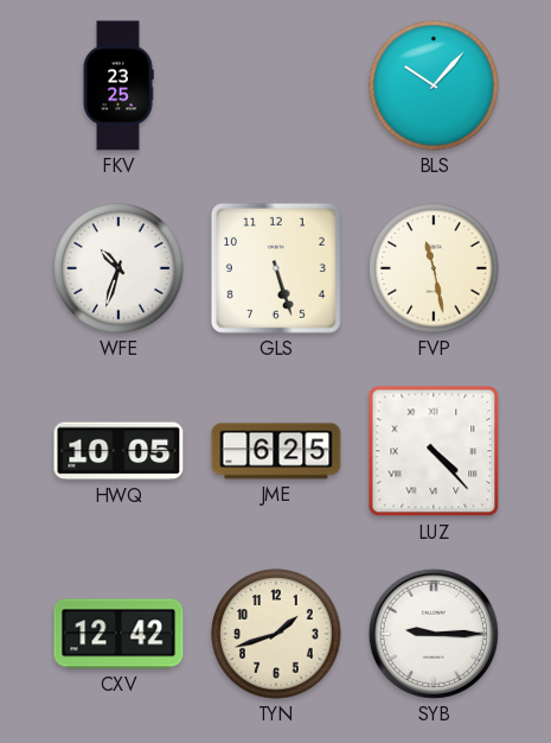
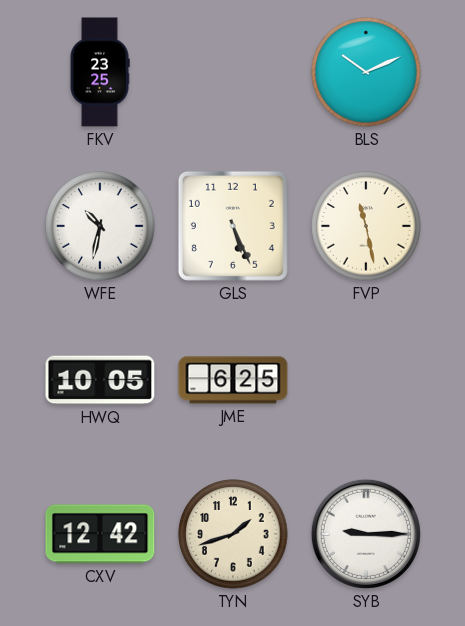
BLS: 10:07 -> 10:11
WFE: 10:33 -> 10:32
GLS: 5:27 -> 5:26
LUZ: 4:23 -> none
